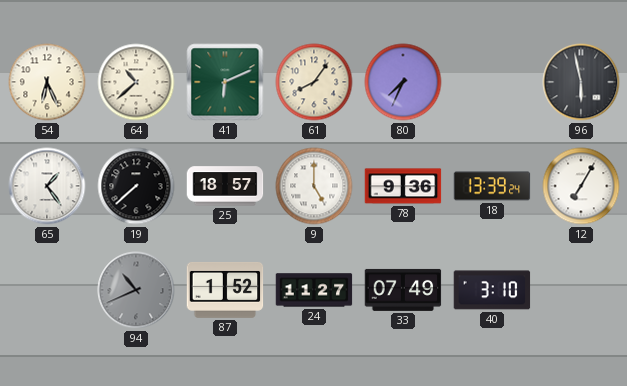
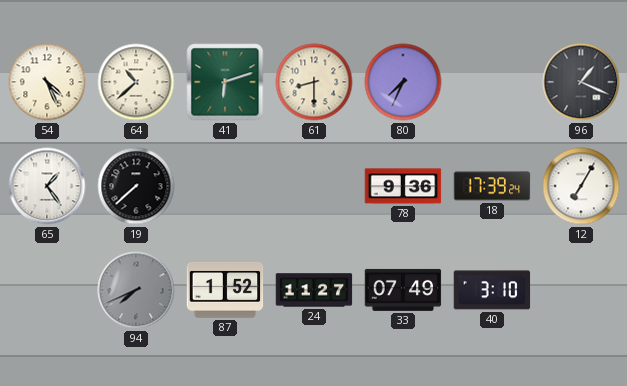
54: 6:26 -> 4:26
41: 6:11 -> 6:12
61: 8:06 -> 8:30
96: 5:58 -> 1:19
25: 18:57 -> none
9: 5:00 -> none
18: 13:39 -> 17:39
94: 10:41 -> 7:41
